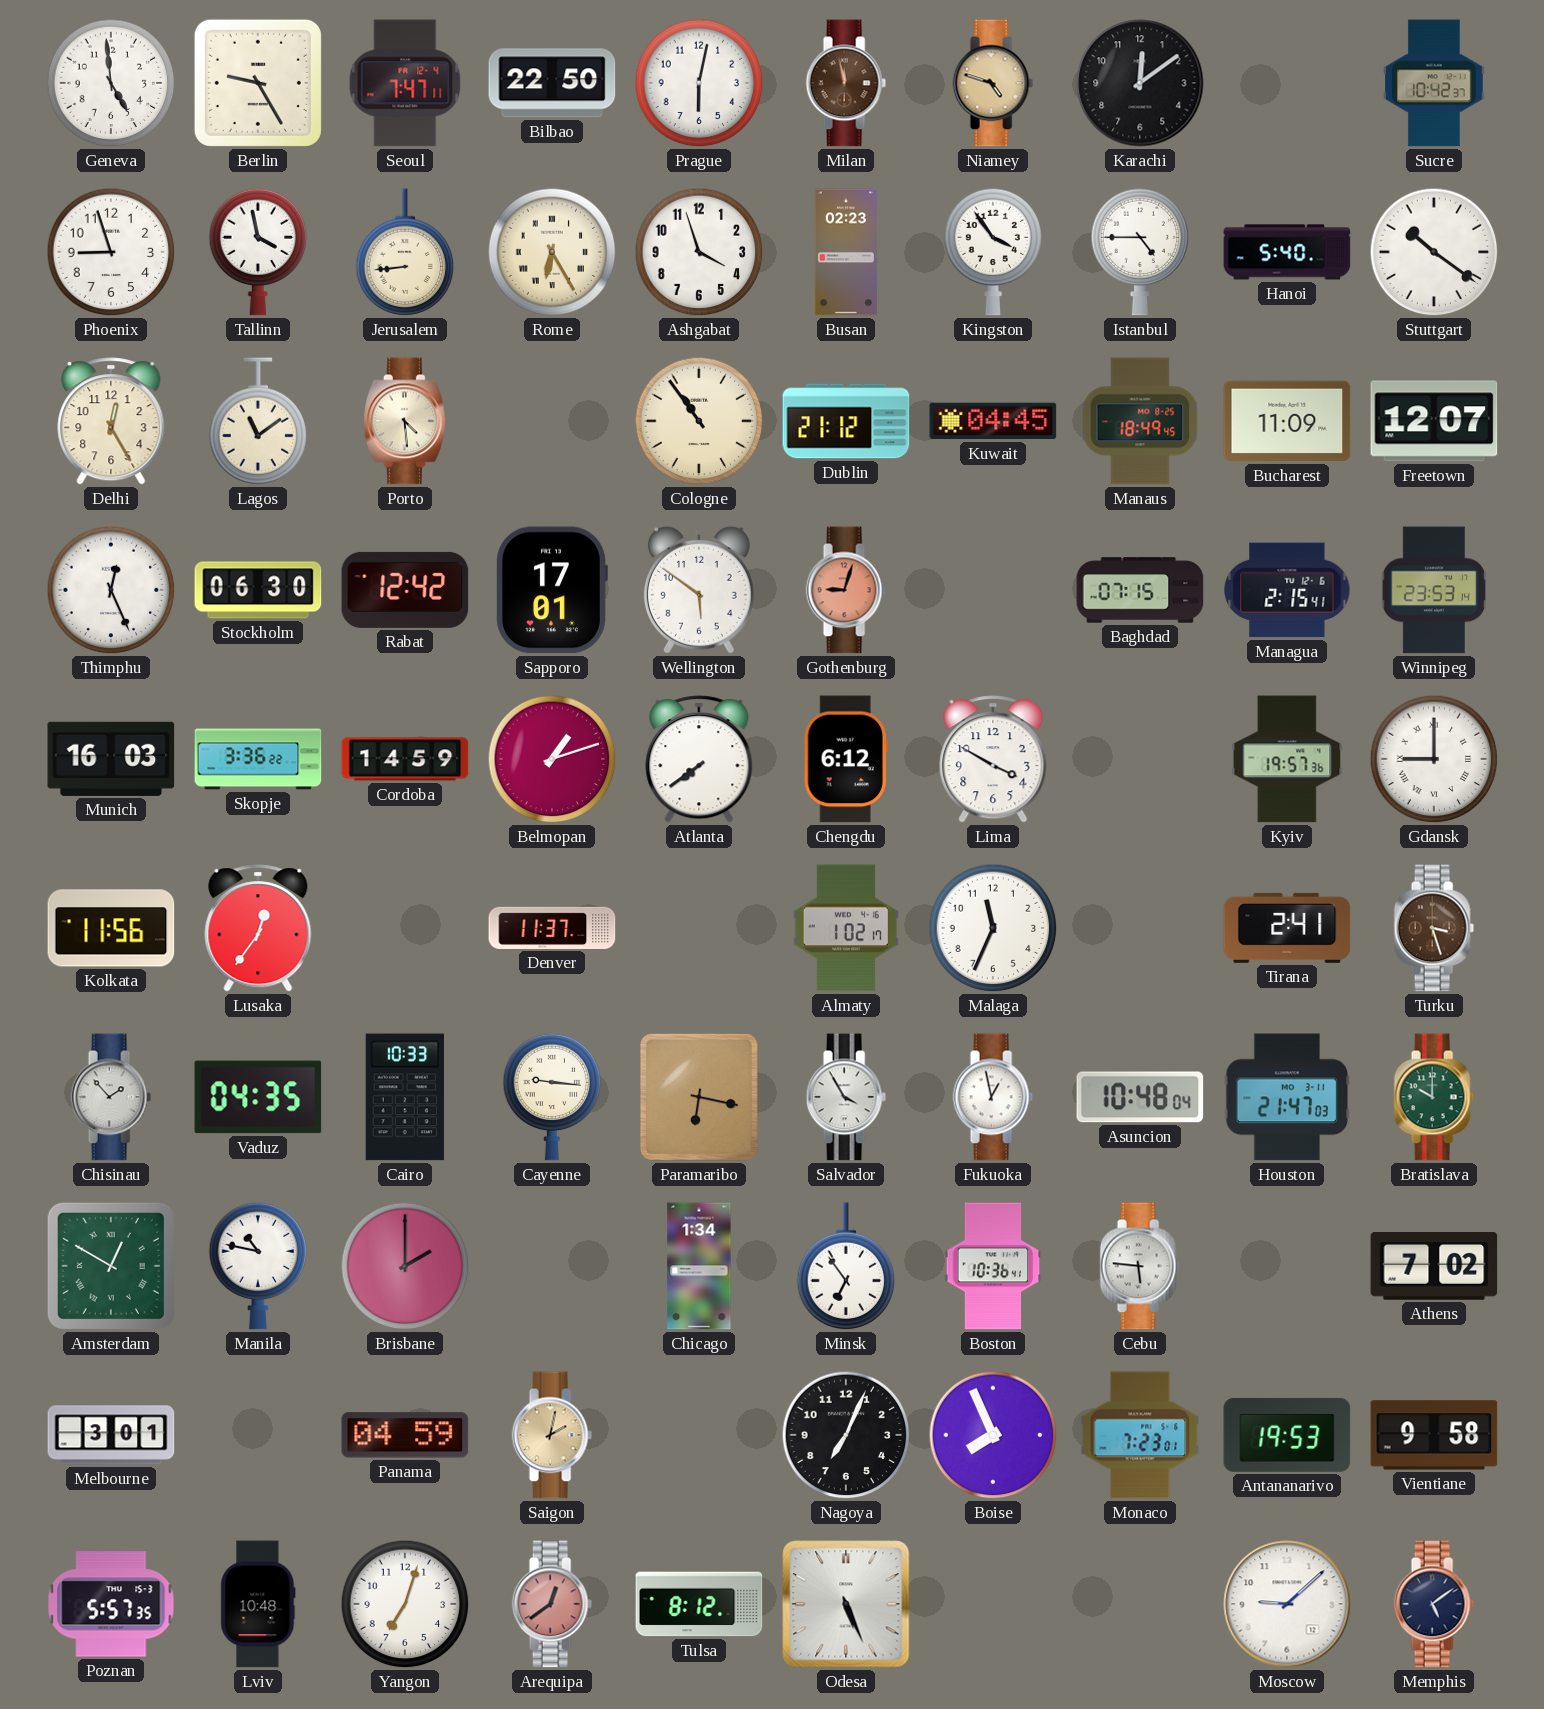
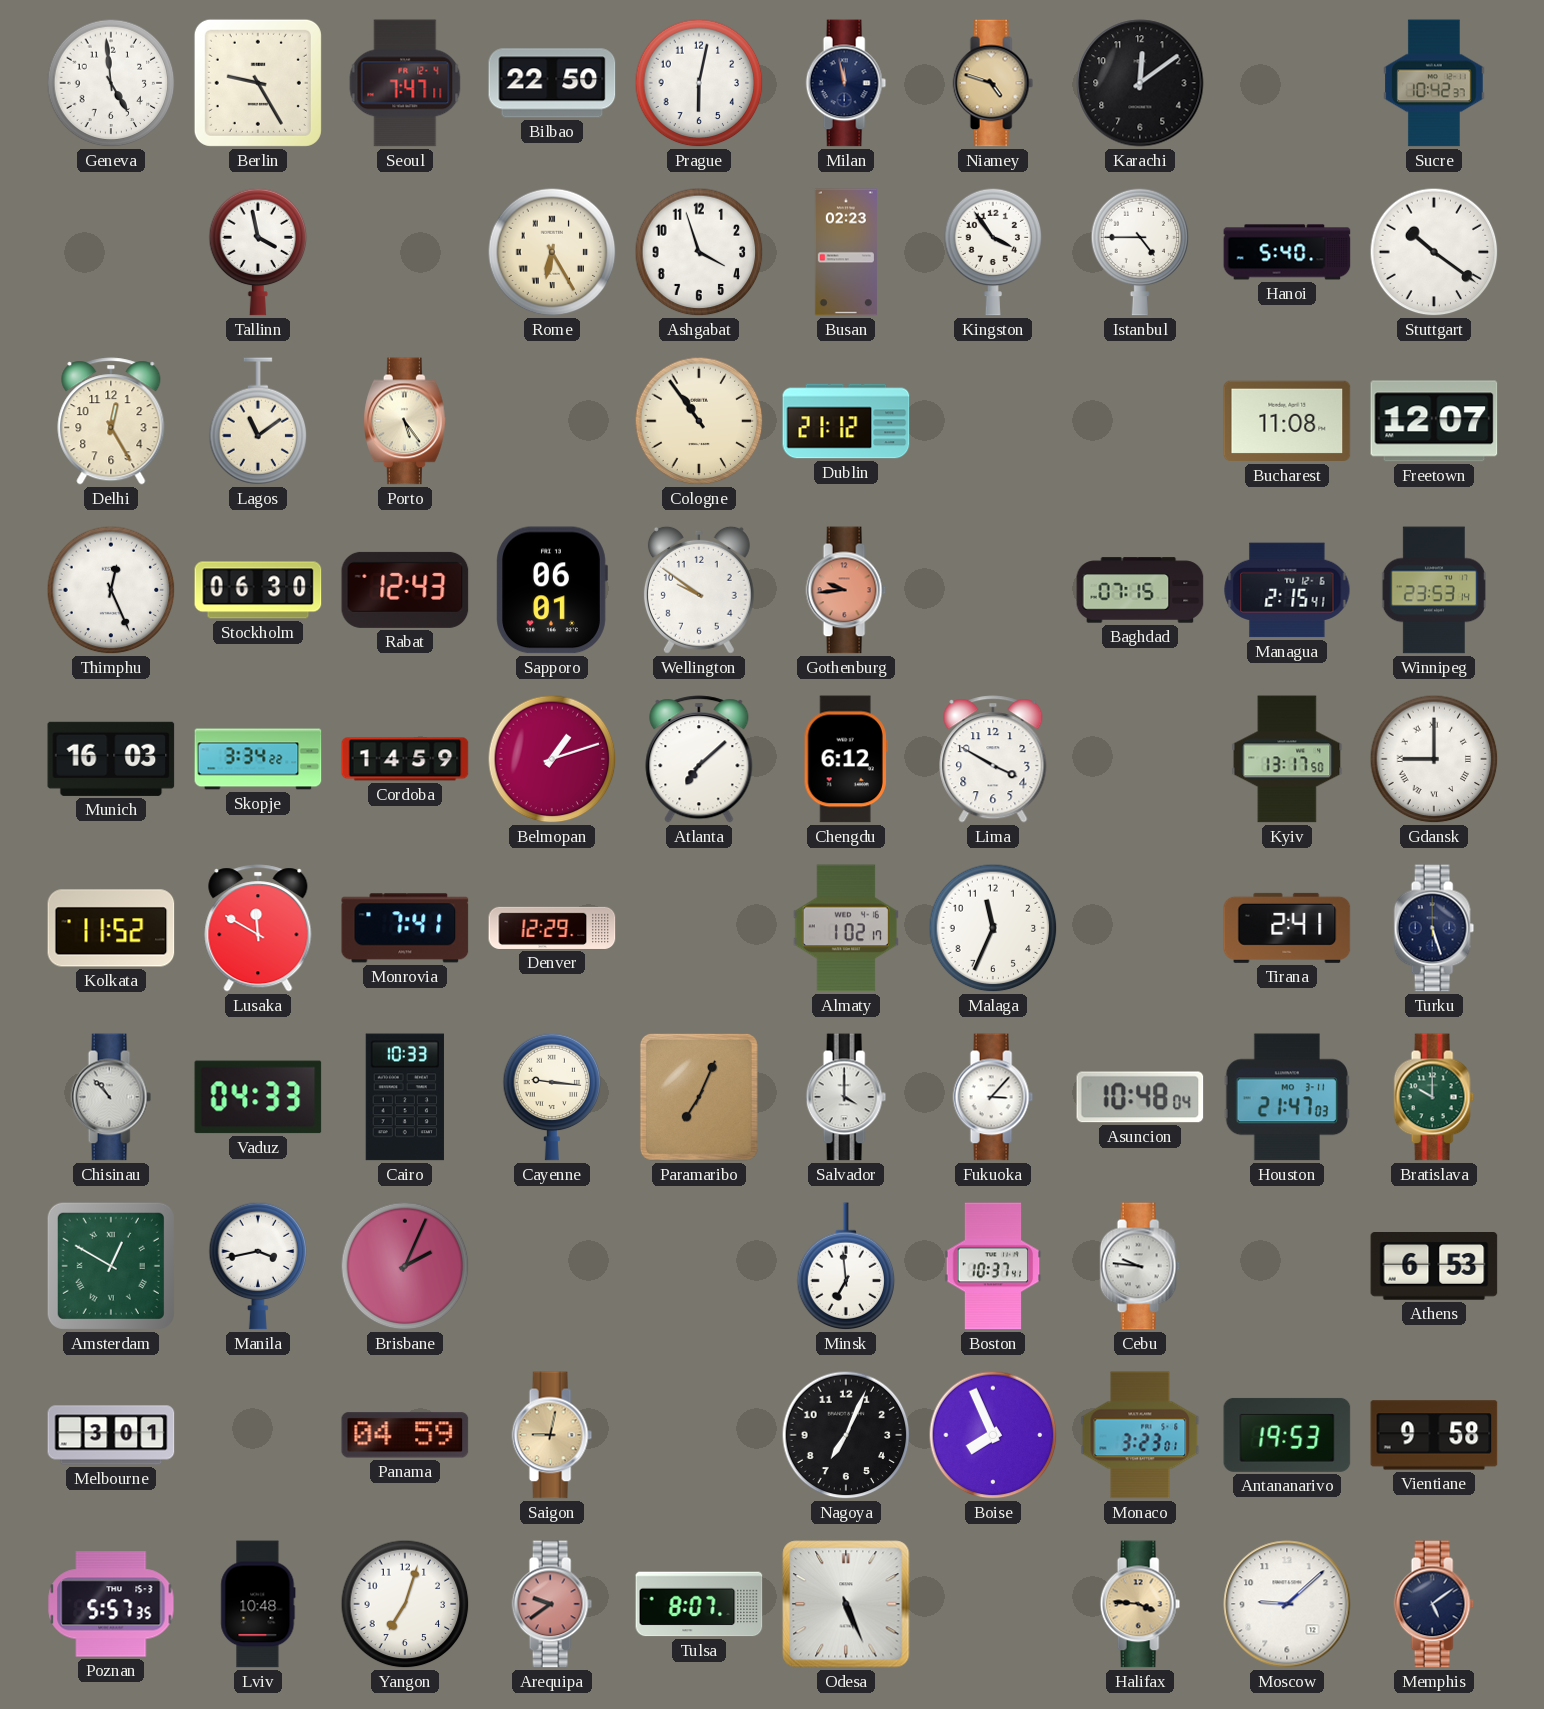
Milan dial: brown -> navy
Phoenix: 8:57 -> none
Jerusalem: 8:44 -> none
Porto: 4:29 -> 5:24
Kuwait: 04:45 -> none
Manaus: 18:49 -> none
Bucharest: 11:09 -> 11:08
Rabat: 12:42 -> 12:43
Sapporo: 17:01 -> 06:01
Wellington: 5:51 -> 9:51
Gothenburg: 9:03 -> 9:44
Skopje: 3:36 -> 3:34
Atlanta: 7:39 -> 7:08
Kyiv: 19:57 -> 13:17
Kolkata: 11:56 -> 11:52
Lusaka: 12:36 -> 11:50
Monrovia: none -> 7:41
Denver: 11:37 -> 12:29
Turku: 3:27 -> 5:27
Turku dial: brown -> navy
Chisinau: 1:53 -> 10:53
Vaduz: 04:35 -> 04:33
Paramaribo: 6:17 -> 7:04
Salvador: 3:55 -> 4:00
Fukuoka: 12:58 -> 3:07
Manila: 10:47 -> 3:43
Brisbane: 2:00 -> 2:04
Chicago: 1:34 -> none
Minsk: 6:54 -> 6:59
Boston: 10:36 -> 10:37
Cebu: 5:46 -> 9:46
Athens: 7:02 -> 6:53
Saigon: 2:02 -> 9:02
Monaco: 7:23 -> 3:23
Arequipa: 12:39 -> 9:39
Tulsa: 8:12 -> 8:07
Halifax: none -> 3:46
